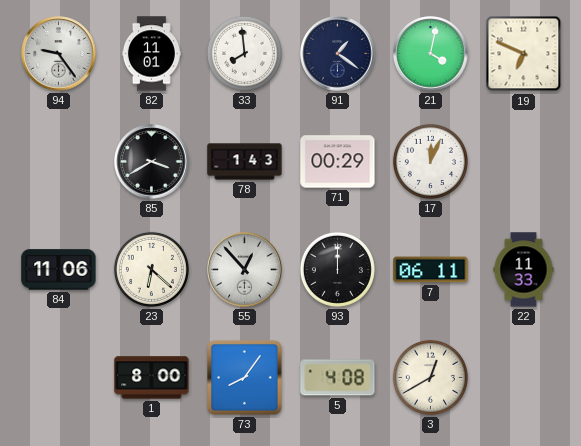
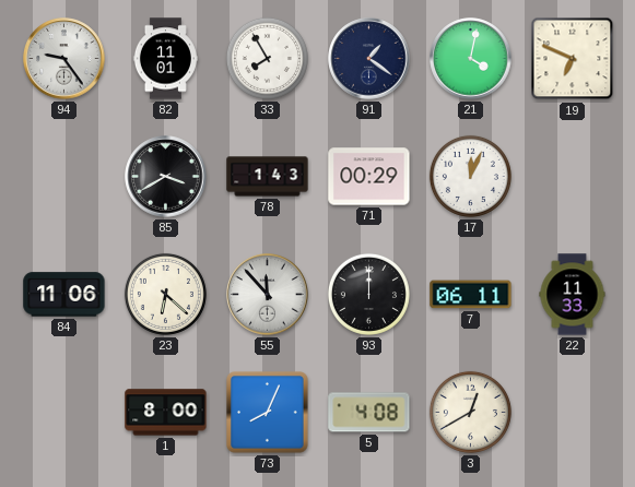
33: 7:59 -> 7:55
55: 12:53 -> 11:53
73: 8:06 -> 8:04
